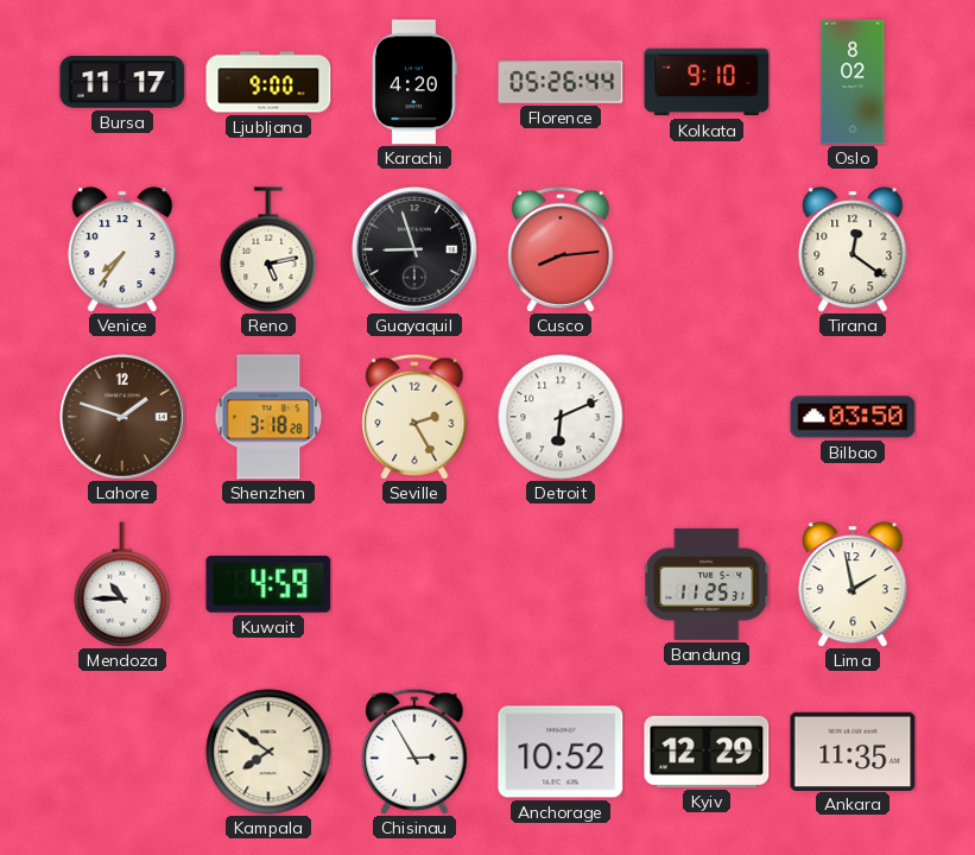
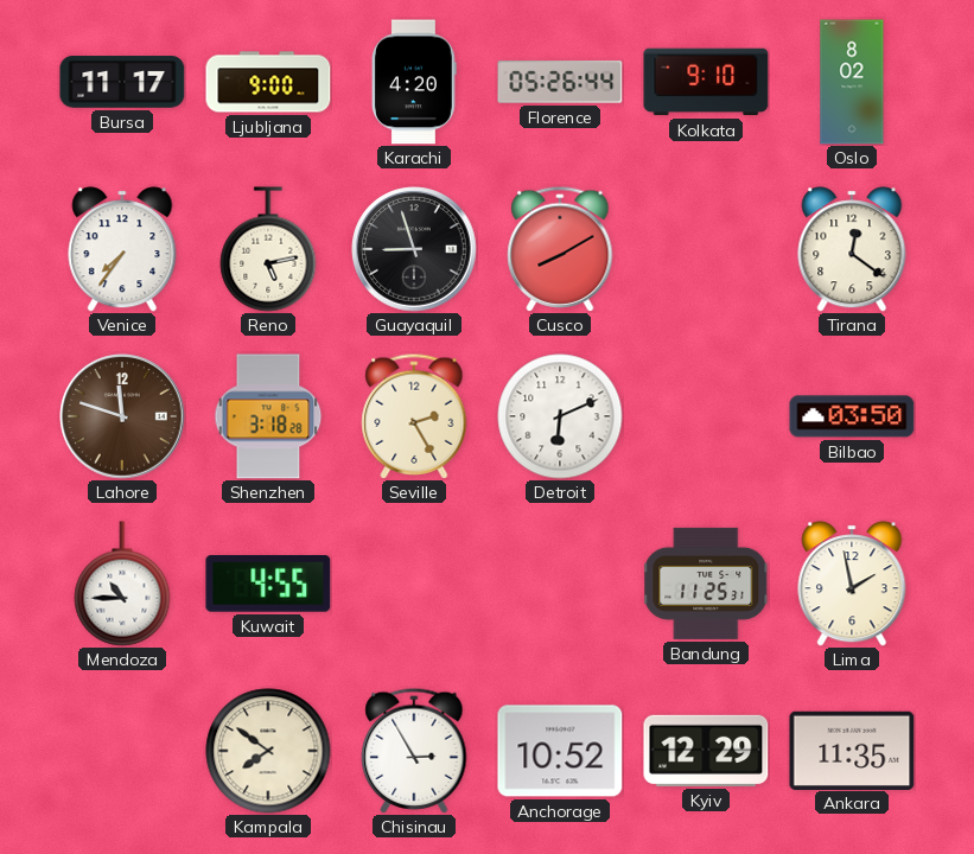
Cusco: 8:14 -> 8:10
Lahore: 1:48 -> 11:48
Kuwait: 4:59 -> 4:55
